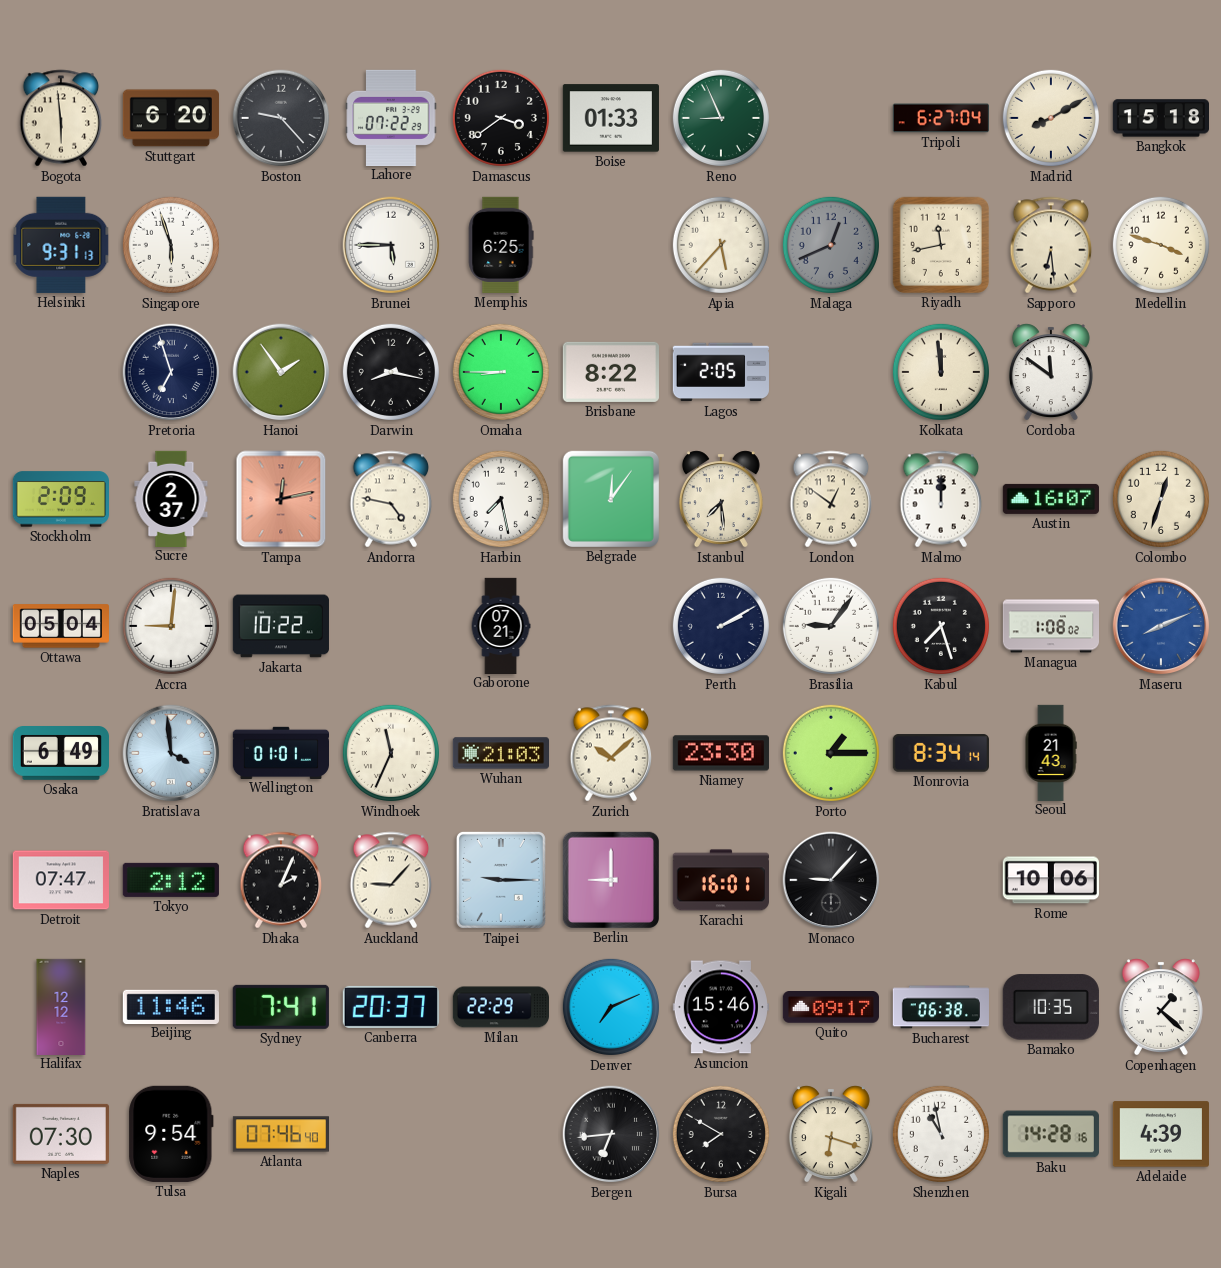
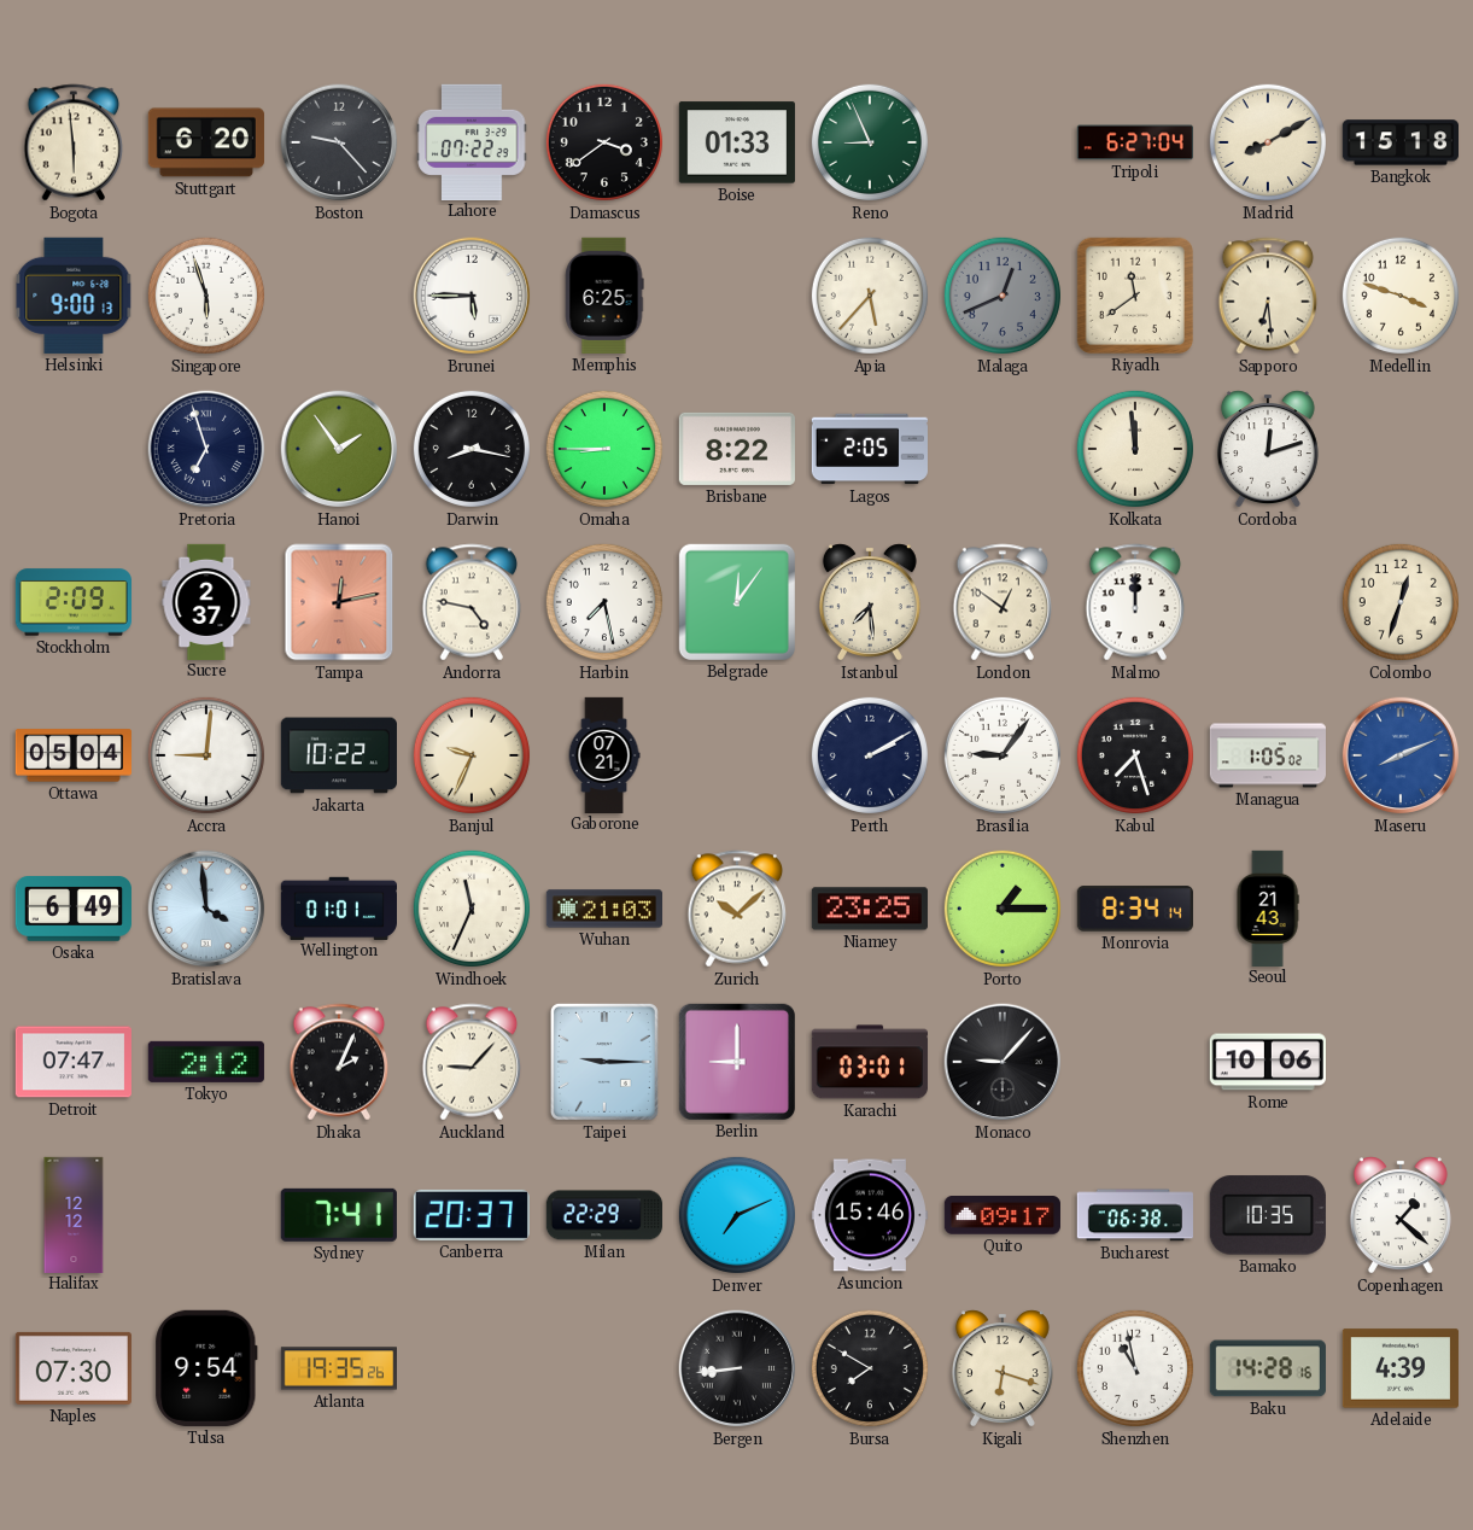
Helsinki: 9:31 -> 9:00
Riyadh: 11:43 -> 11:39
Cordoba: 11:51 -> 12:12
Austin: 16:07 -> none
Banjul: none -> 9:34
Managua: 1:08 -> 1:05
Niamey: 23:30 -> 23:25
Karachi: 16:01 -> 03:01
Beijing: 11:46 -> none
Atlanta: 07:46 -> 19:35
Bergen: 6:44 -> 8:44
